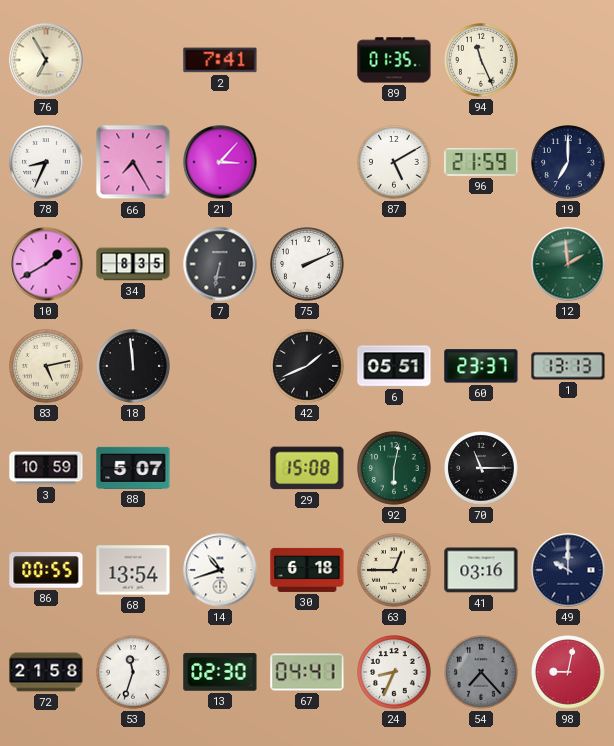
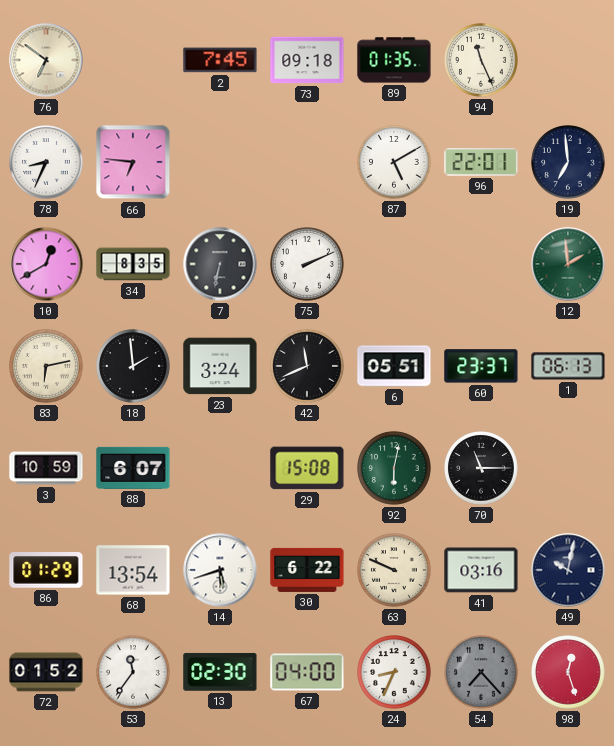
76: 6:55 -> 6:51
2: 7:41 -> 7:45
73: none -> 09:18
66: 7:25 -> 6:46
21: 3:07 -> none
96: 21:59 -> 22:01
19: 7:00 -> 6:59
10: 1:40 -> 12:40
83: 5:13 -> 6:13
18: 11:59 -> 1:59
23: none -> 3:24
42: 1:41 -> 11:41
1: 13:13 -> 06:13
88: 5:07 -> 6:07
86: 00:55 -> 01:29
14: 10:42 -> 5:42
30: 6:18 -> 6:22
63: 12:45 -> 9:49
49: 10:00 -> 10:02
72: 21:58 -> 01:52
53: 11:33 -> 11:36
67: 04:41 -> 04:00
98: 9:02 -> 12:27
